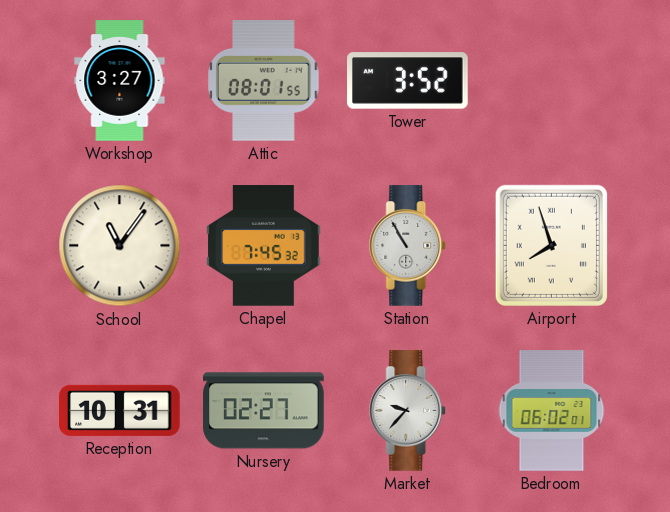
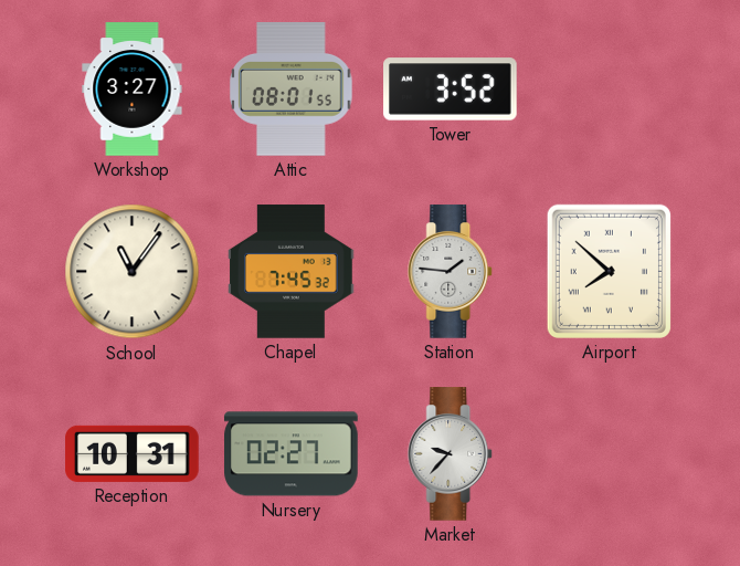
Station: 10:55 -> 1:46
Airport: 7:57 -> 7:52
Bedroom: 06:02 -> none
